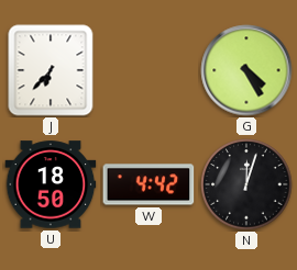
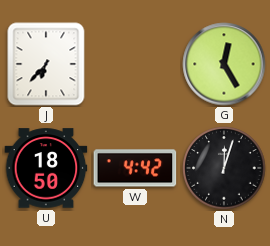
G: 4:25 -> 12:25
